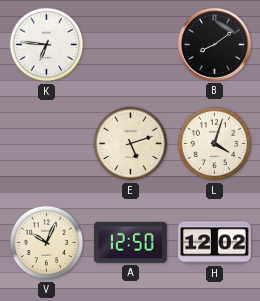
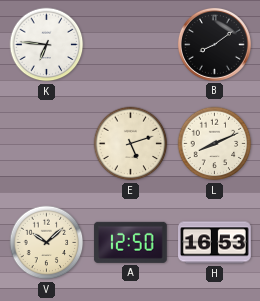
L: 4:03 -> 8:11
V: 10:04 -> 10:08
H: 12:02 -> 16:53
